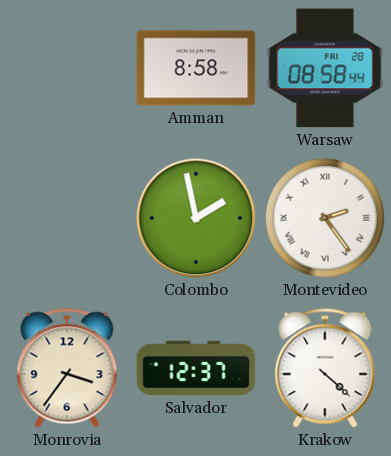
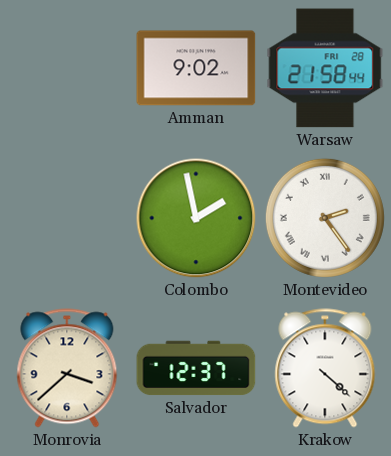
Amman: 8:58 -> 9:02
Warsaw: 08:58 -> 21:58
Monrovia: 3:36 -> 3:38
